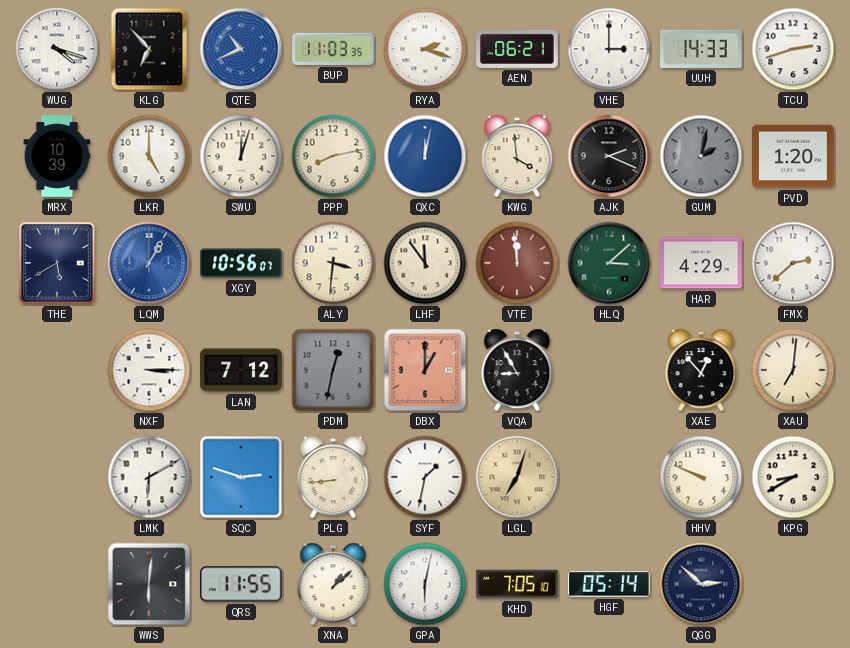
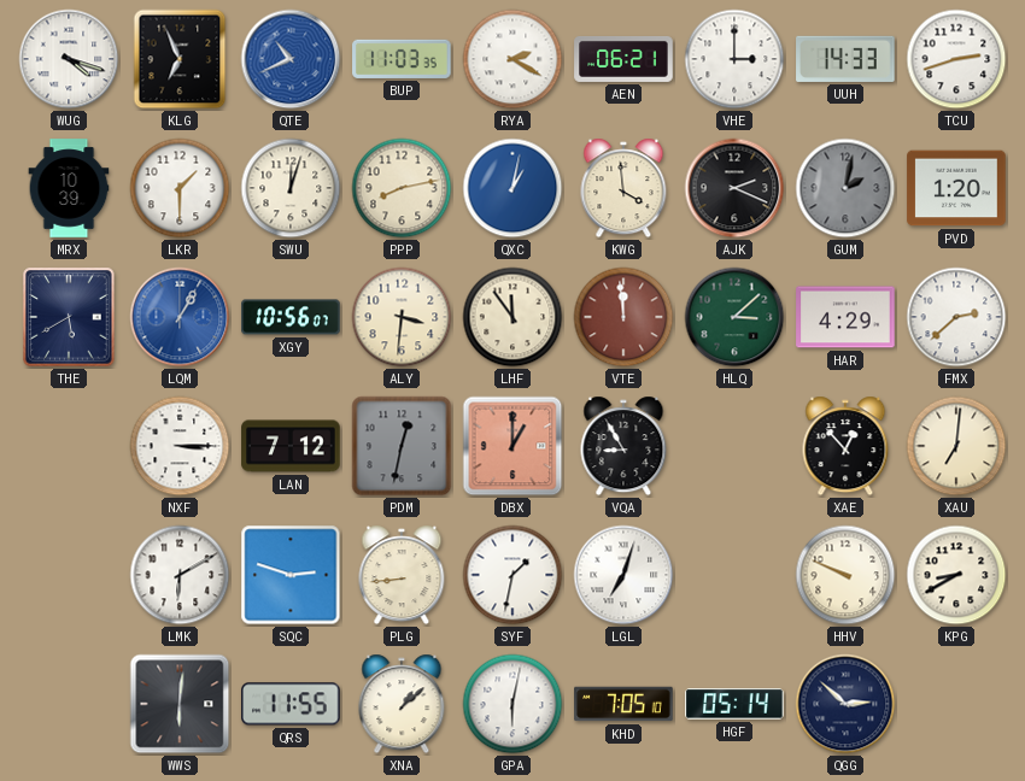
KLG: 6:53 -> 6:56
RYA: 2:18 -> 2:20
LKR: 5:00 -> 1:30
QXC: 12:02 -> 1:02
LGL dial: champagne -> white
